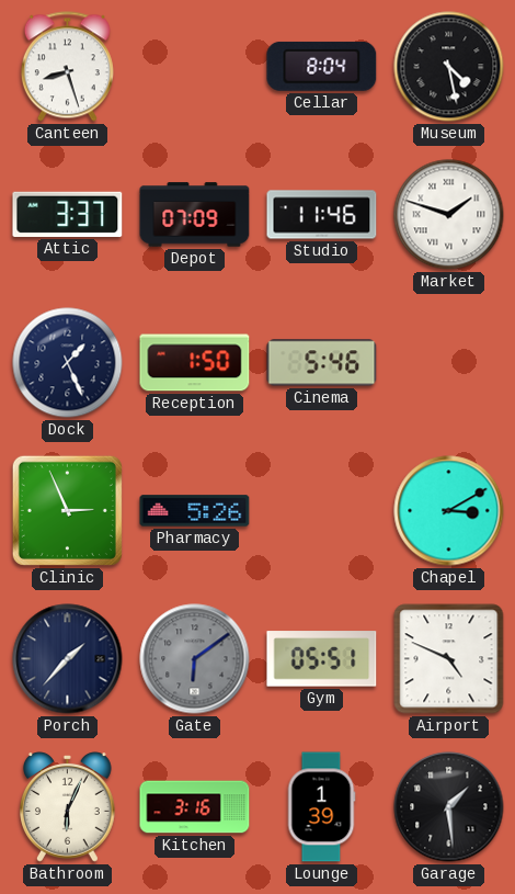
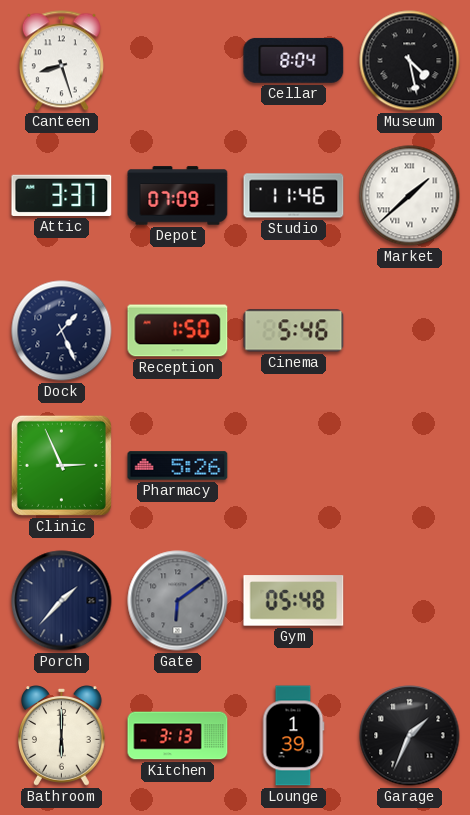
Market: 1:48 -> 1:38
Chapel: 3:10 -> none
Gym: 05:51 -> 05:48
Airport: 4:49 -> none
Bathroom: 6:04 -> 6:00
Kitchen: 3:16 -> 3:13
Garage: 1:29 -> 1:34
